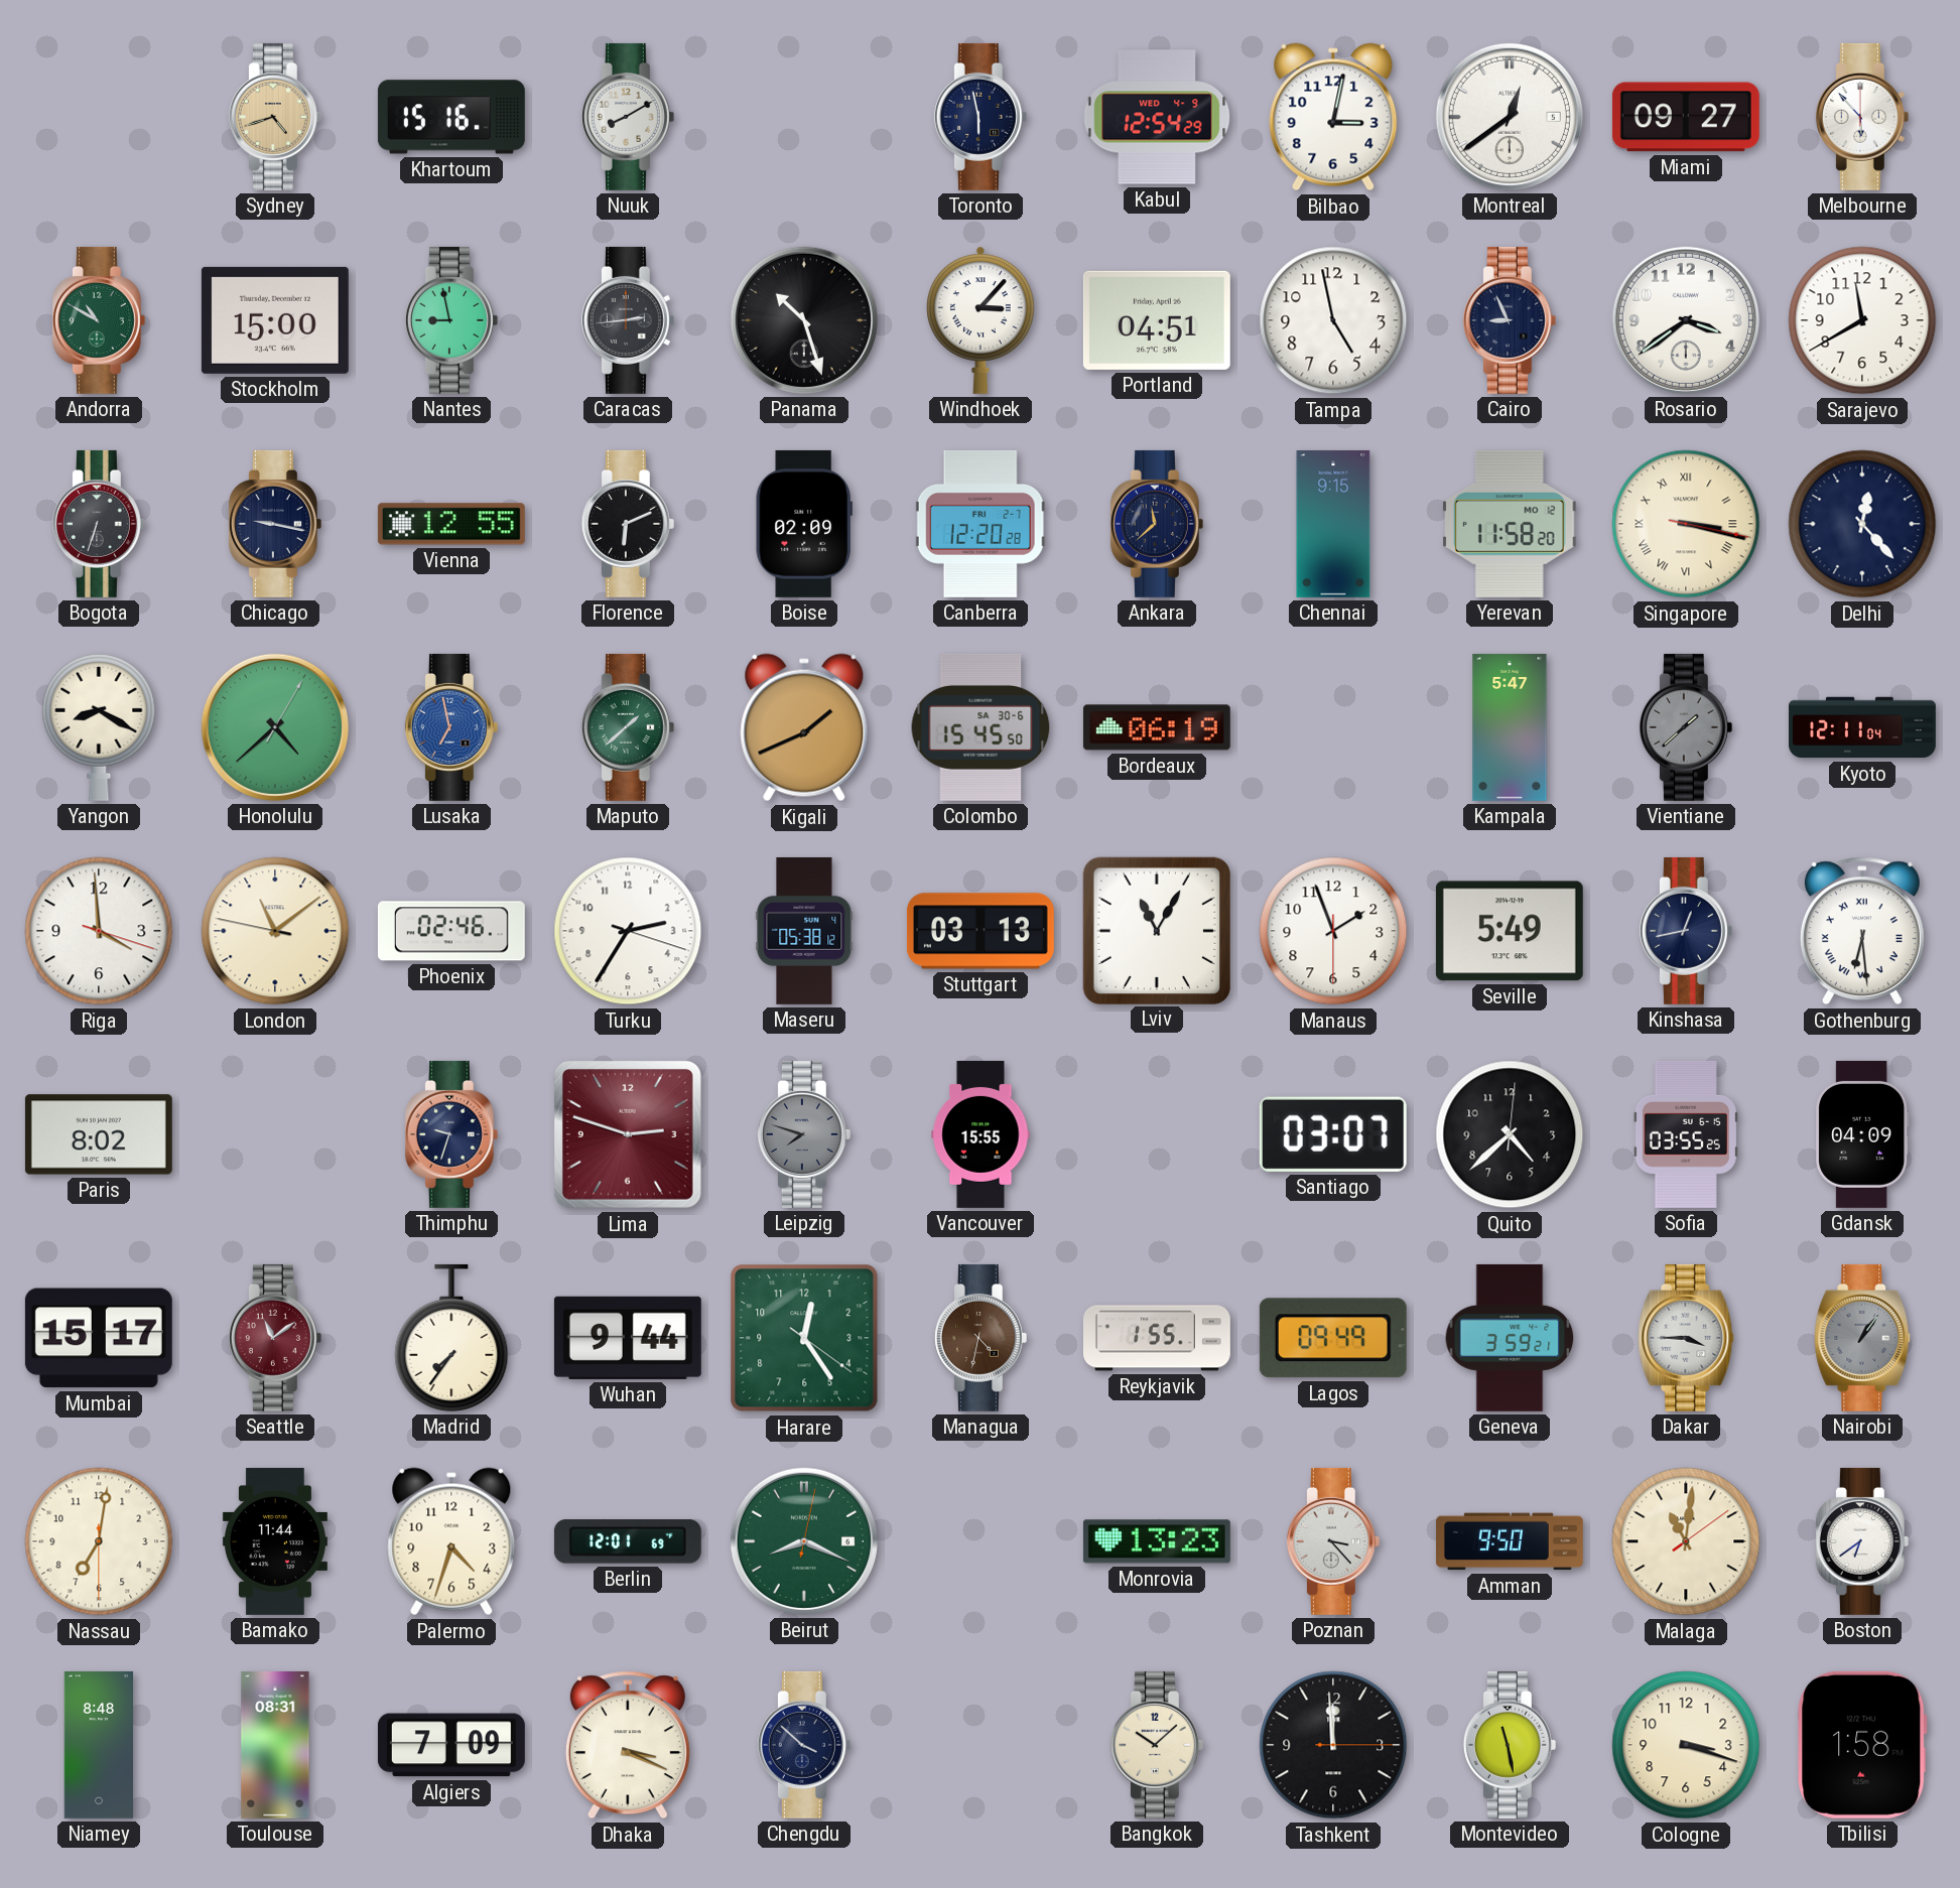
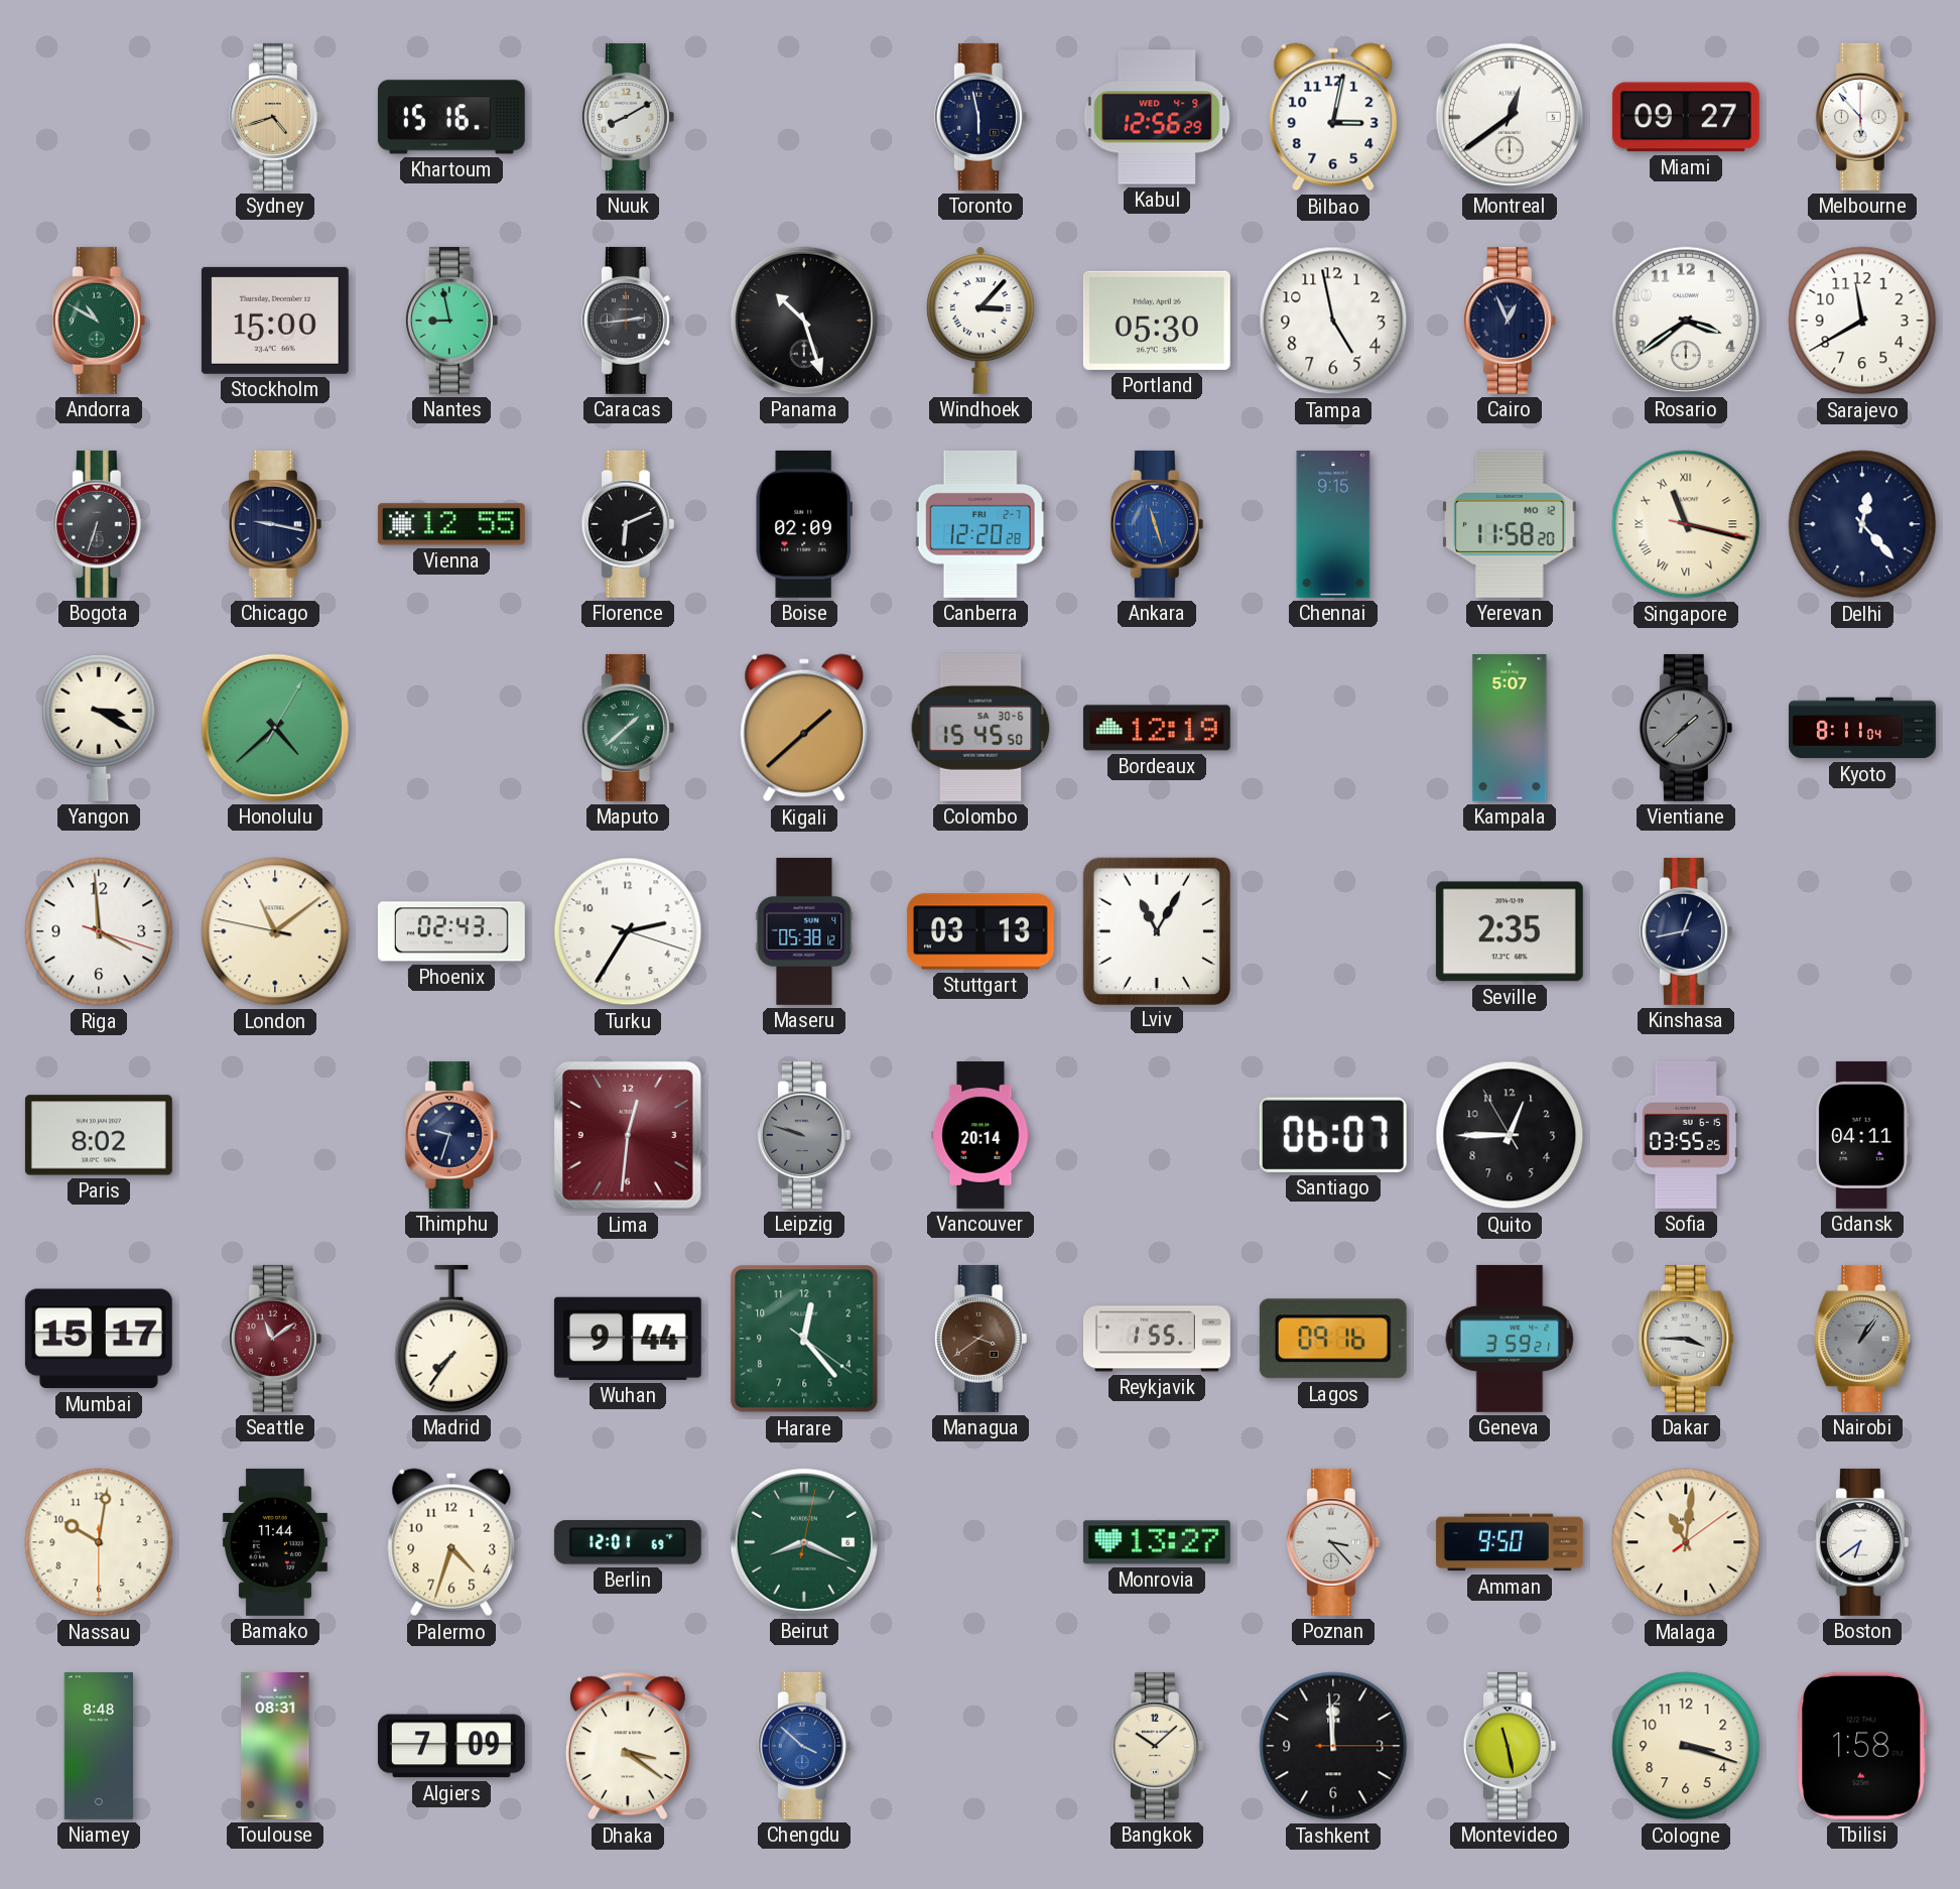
Kabul: 12:54 -> 12:56
Portland: 04:51 -> 05:30
Cairo: 8:56 -> 12:56
Ankara: 11:38 -> 11:27
Ankara dial: navy -> blue
Singapore: 3:17 -> 11:17
Yangon: 8:20 -> 3:20
Lusaka: 6:58 -> none
Kigali: 1:41 -> 1:38
Bordeaux: 06:19 -> 12:19
Kampala: 5:47 -> 5:07
Kyoto: 12:11 -> 8:11
Phoenix: 02:46 -> 02:43
Manaus: 1:56 -> none
Seville: 5:49 -> 2:35
Gothenburg: 6:29 -> none
Lima: 2:48 -> 12:31
Leipzig: 7:48 -> 9:48
Vancouver: 15:55 -> 20:14
Santiago: 03:07 -> 06:07
Quito: 4:38 -> 12:44
Gdansk: 04:09 -> 04:11
Harare: 12:24 -> 12:23
Managua: 4:32 -> 3:39
Lagos: 09:49 -> 09:16
Nassau: 7:01 -> 10:01
Monrovia: 13:23 -> 13:27
Dhaka: 3:19 -> 3:21
Chengdu dial: navy -> blue
